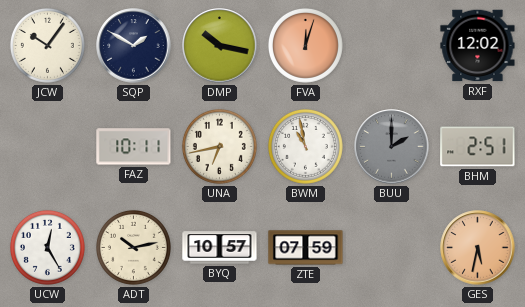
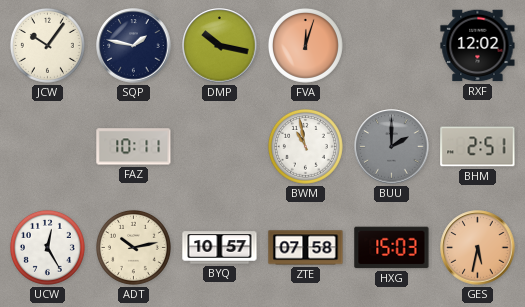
SQP: 1:50 -> 1:47
UNA: 6:43 -> none
ZTE: 07:59 -> 07:58
HXG: none -> 15:03
